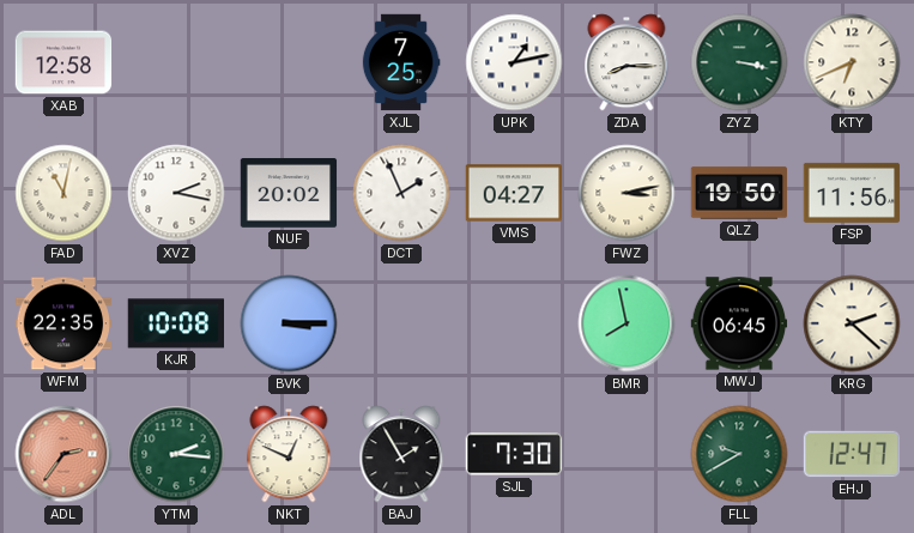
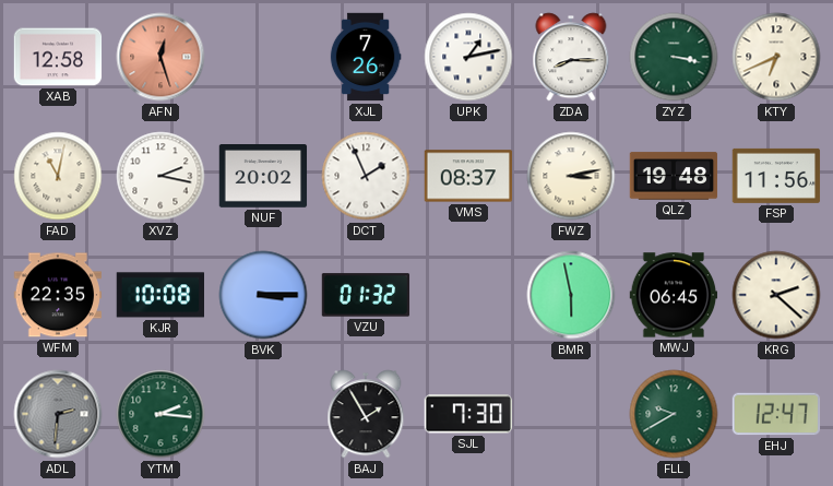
AFN: none -> 12:27
XJL: 7:25 -> 7:26
VMS: 04:27 -> 08:37
QLZ: 19:50 -> 19:48
VZU: none -> 01:32
BMR: 7:58 -> 5:58
ADL: 2:36 -> 2:31
ADL dial: salmon -> grey
NKT: 12:49 -> none
